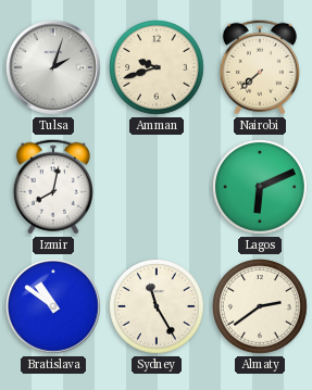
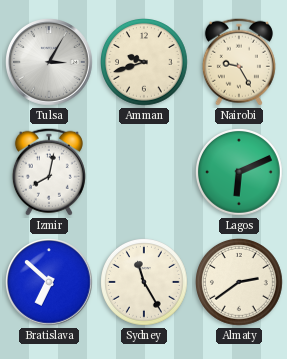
Tulsa: 2:03 -> 3:05
Nairobi: 7:38 -> 9:25
Bratislava: 10:51 -> 6:52
